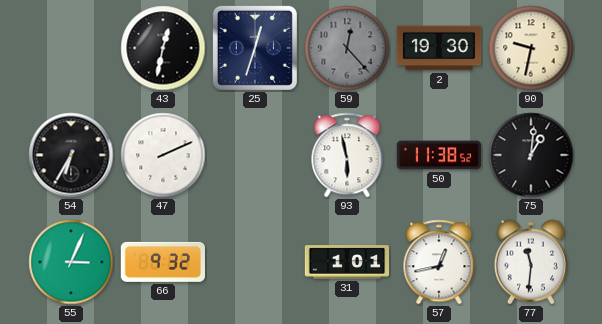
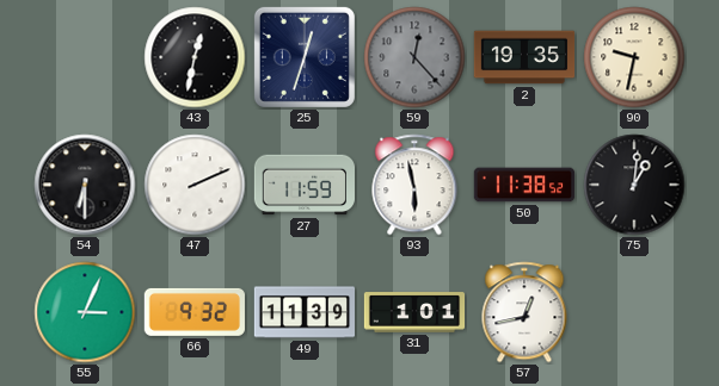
2: 19:30 -> 19:35
54: 6:35 -> 6:30
27: none -> 11:59
49: none -> 11:39
77: 11:31 -> none
